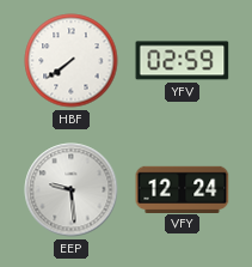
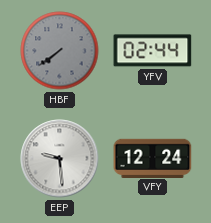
HBF dial: white -> grey
YFV: 02:59 -> 02:44
